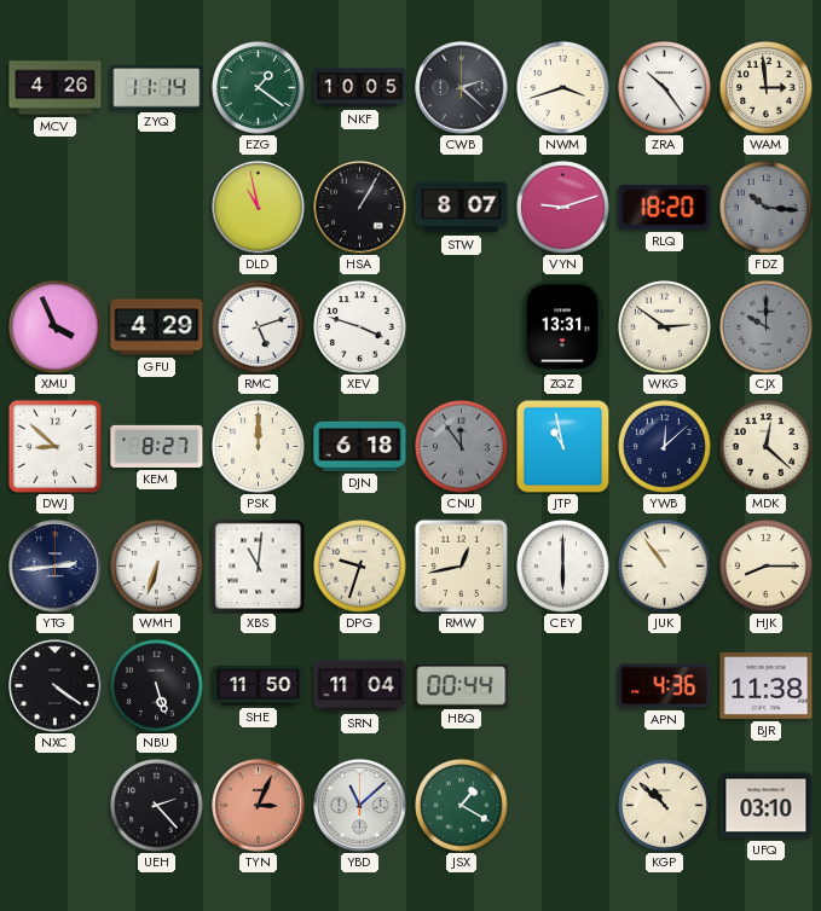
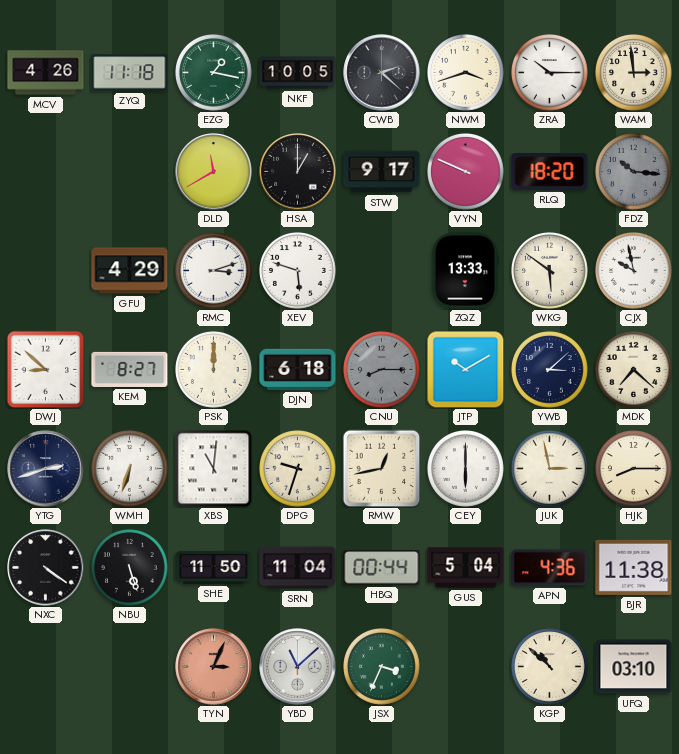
ZYQ: 11:14 -> 11:18
EZG: 1:21 -> 1:17
ZRA: 10:24 -> 10:15
DLD: 10:58 -> 11:40
HSA: 1:05 -> 1:00
STW: 8:07 -> 9:17
VYN: 9:12 -> 9:49
XMU: 3:56 -> none
RMC: 5:12 -> 3:12
XEV: 3:48 -> 5:48
ZQZ: 13:31 -> 13:33
WKG: 2:51 -> 5:51
CJX: 10:00 -> 9:58
CJX dial: grey -> white
CNU: 11:54 -> 8:15
JTP: 10:58 -> 10:10
YWB: 12:08 -> 3:08
MDK: 12:22 -> 7:22
YTG: 2:44 -> 2:42
JUK: 10:54 -> 2:58
GUS: none -> 5:04
UEH: 2:23 -> none
JSX: 1:20 -> 3:34
